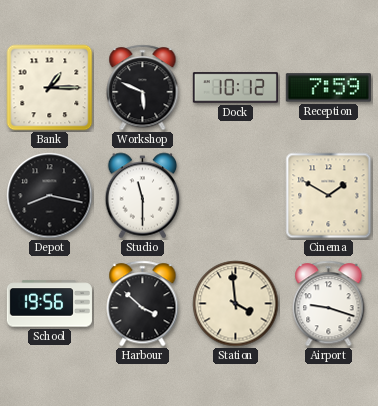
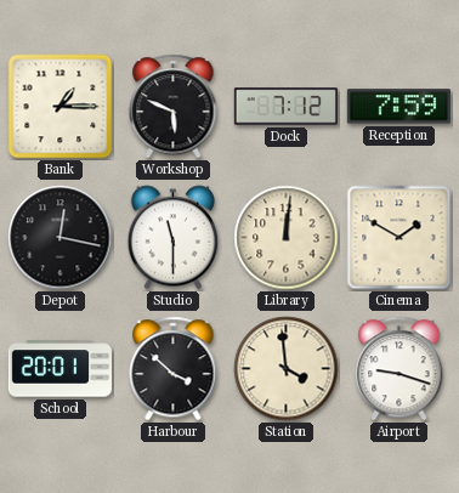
Dock: 10:12 -> 7:12
Depot: 8:17 -> 12:17
Library: none -> 12:01
School: 19:56 -> 20:01
